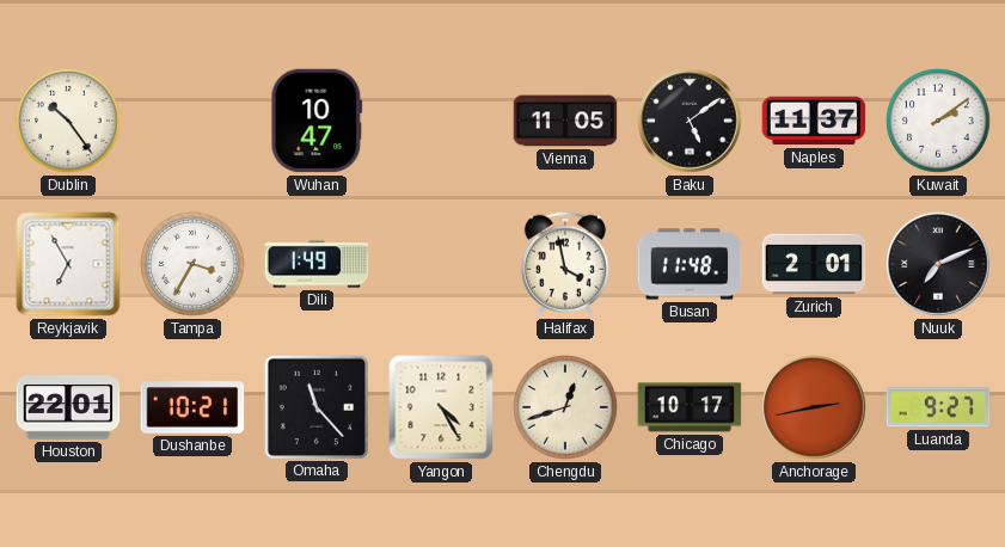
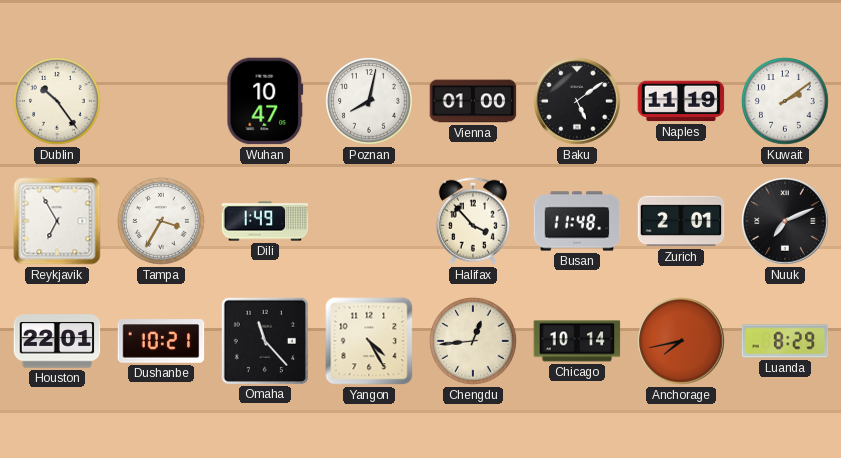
Poznan: none -> 8:02
Vienna: 11:05 -> 01:00
Naples: 11:37 -> 11:19
Halifax: 3:58 -> 3:53
Chengdu: 12:42 -> 12:44
Chicago: 10:17 -> 10:14
Anchorage: 2:43 -> 7:43
Luanda: 9:27 -> 8:29
